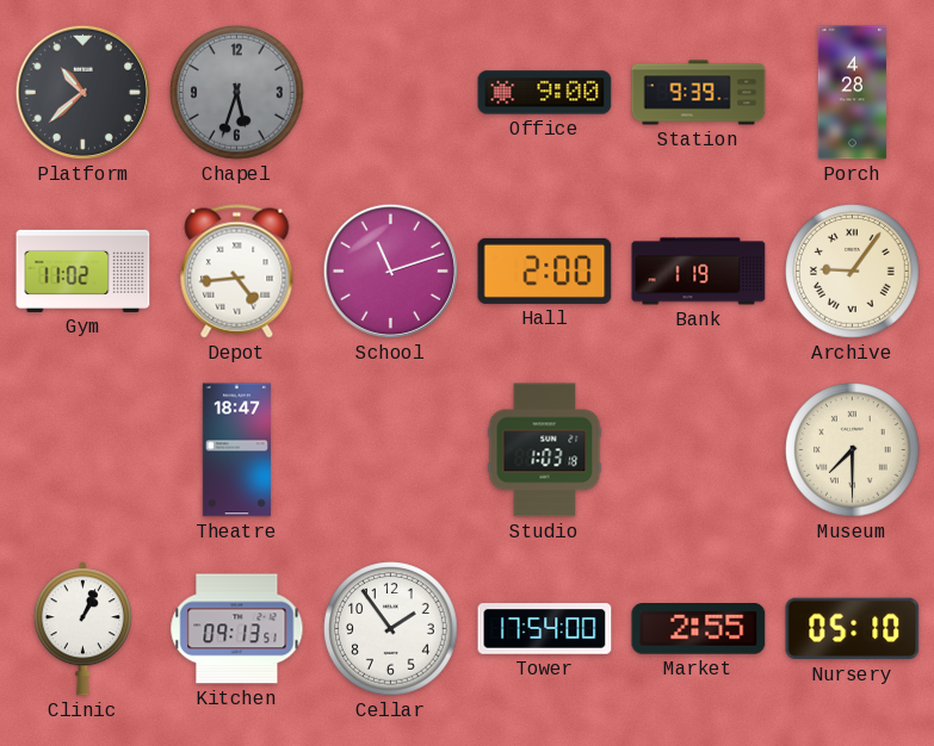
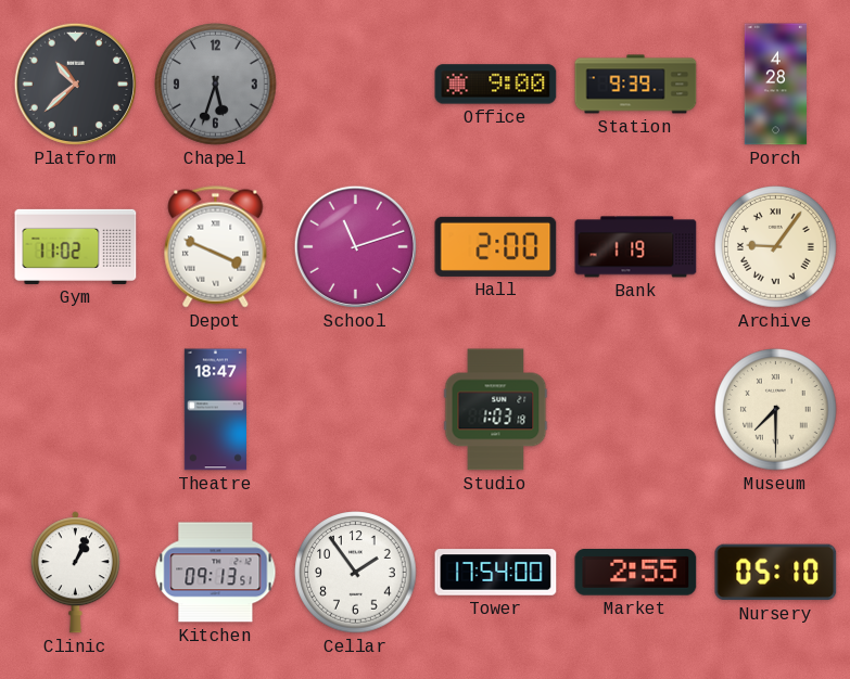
Depot: 4:44 -> 3:49
